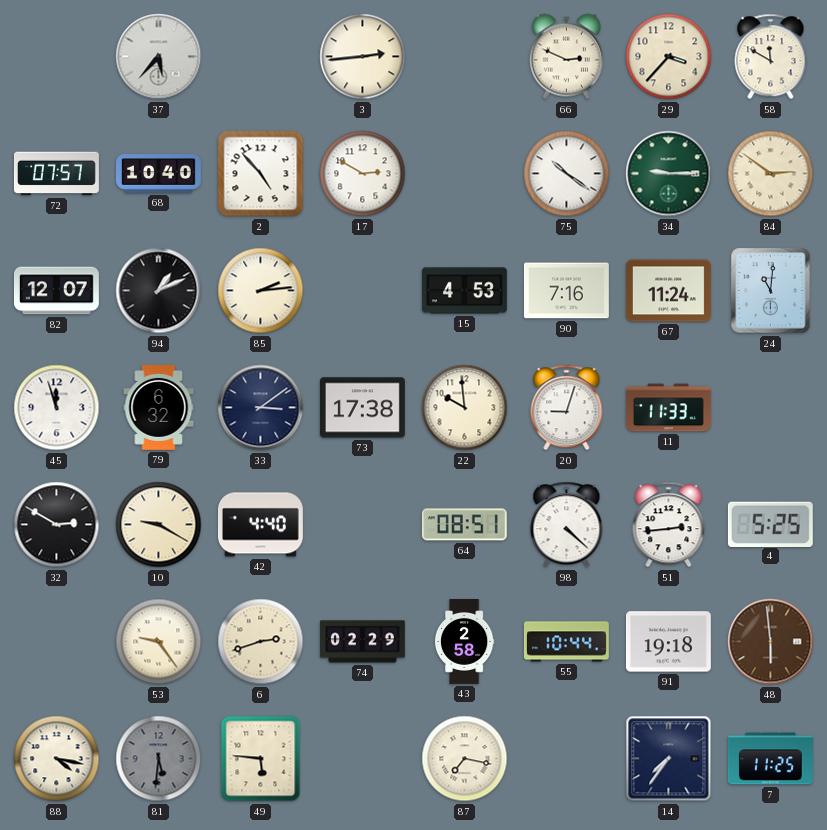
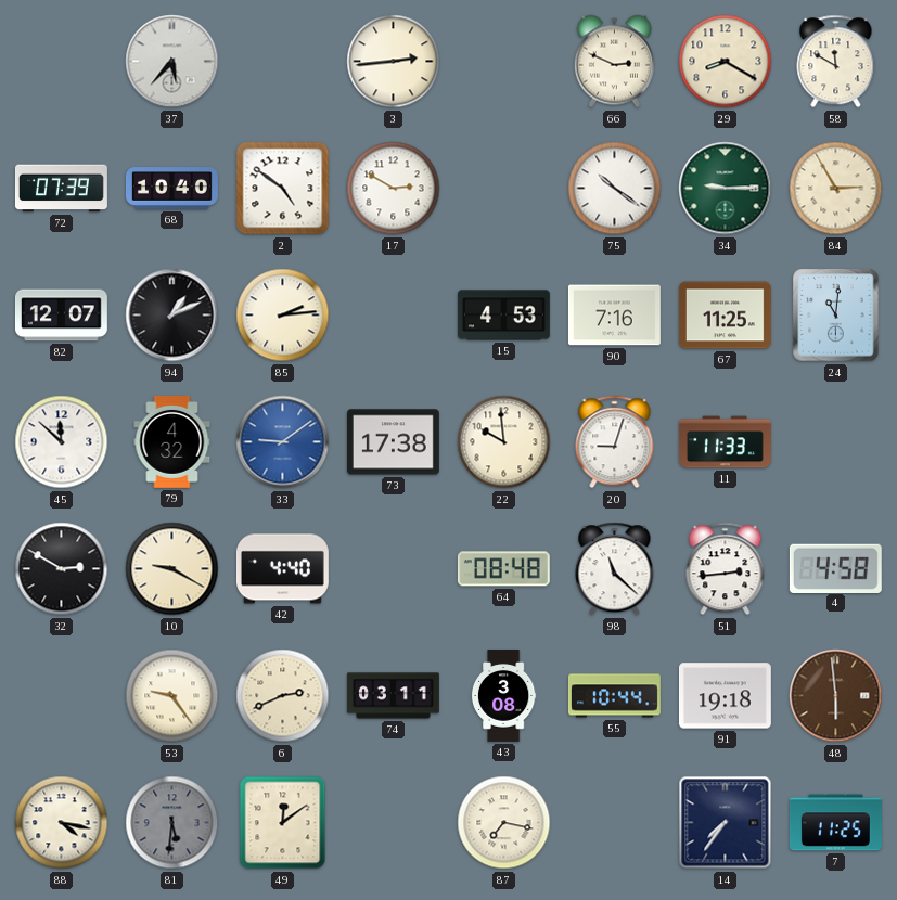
29: 3:37 -> 8:20
72: 07:57 -> 07:39
2: 4:53 -> 4:51
84: 2:51 -> 2:55
67: 11:24 -> 11:25
45: 11:57 -> 11:52
79: 6:32 -> 4:32
33: 3:09 -> 9:09
33 dial: navy -> blue
64: 08:51 -> 08:48
98: 4:22 -> 11:22
4: 5:25 -> 4:58
6: 2:42 -> 2:41
74: 02:29 -> 03:11
43: 2:58 -> 3:08
49: 5:46 -> 12:09
